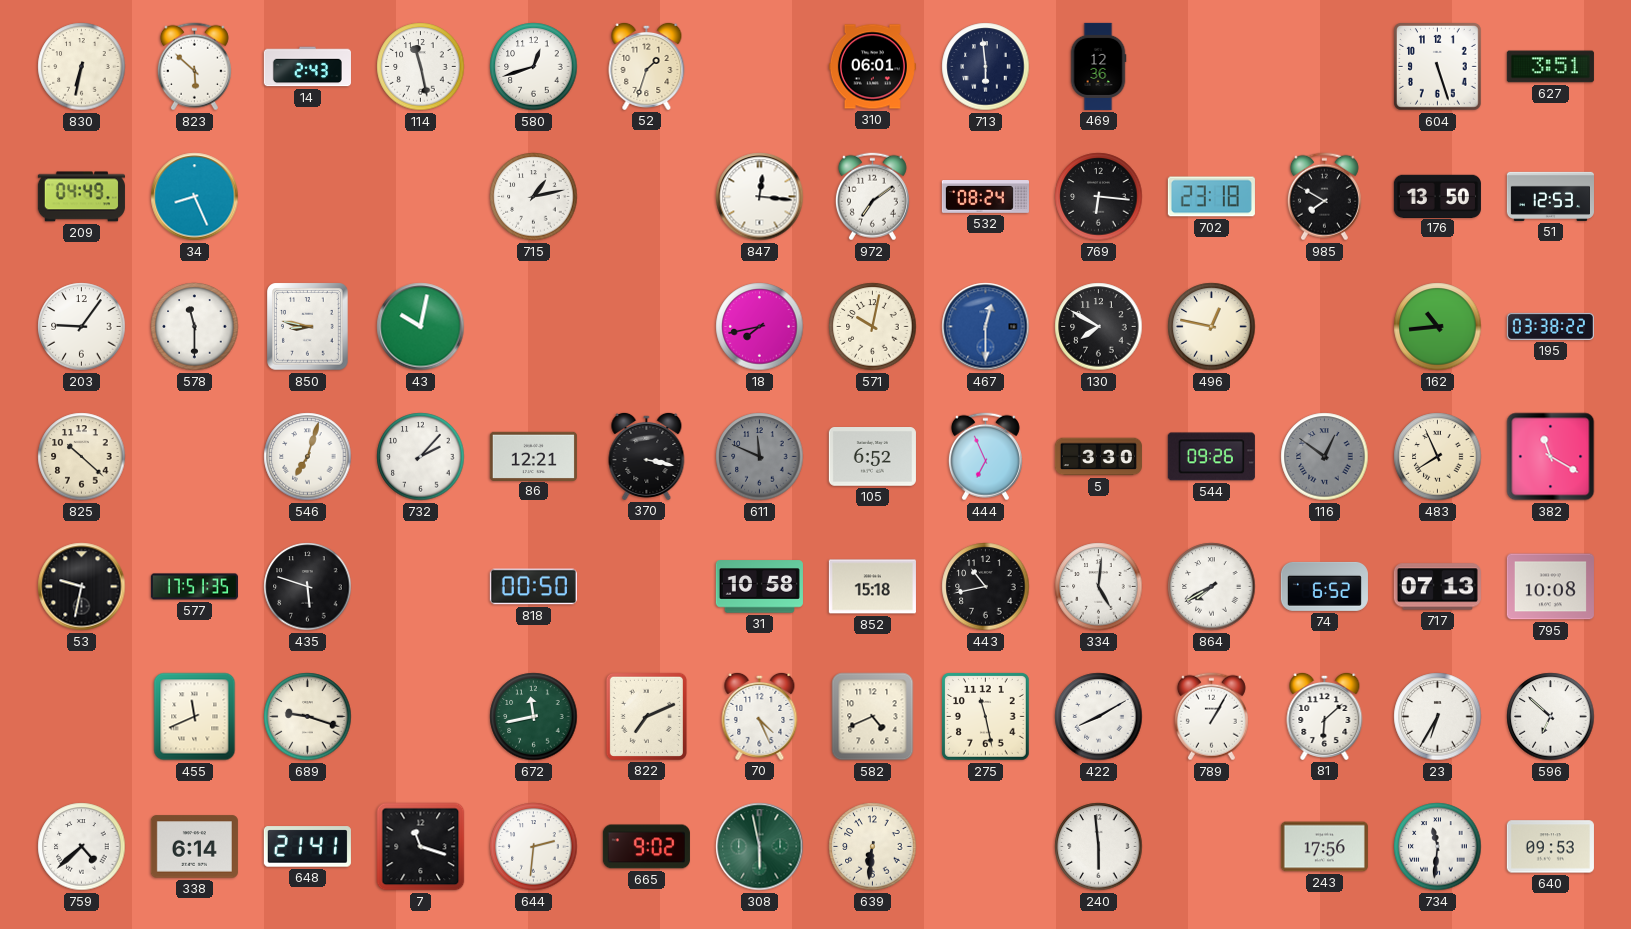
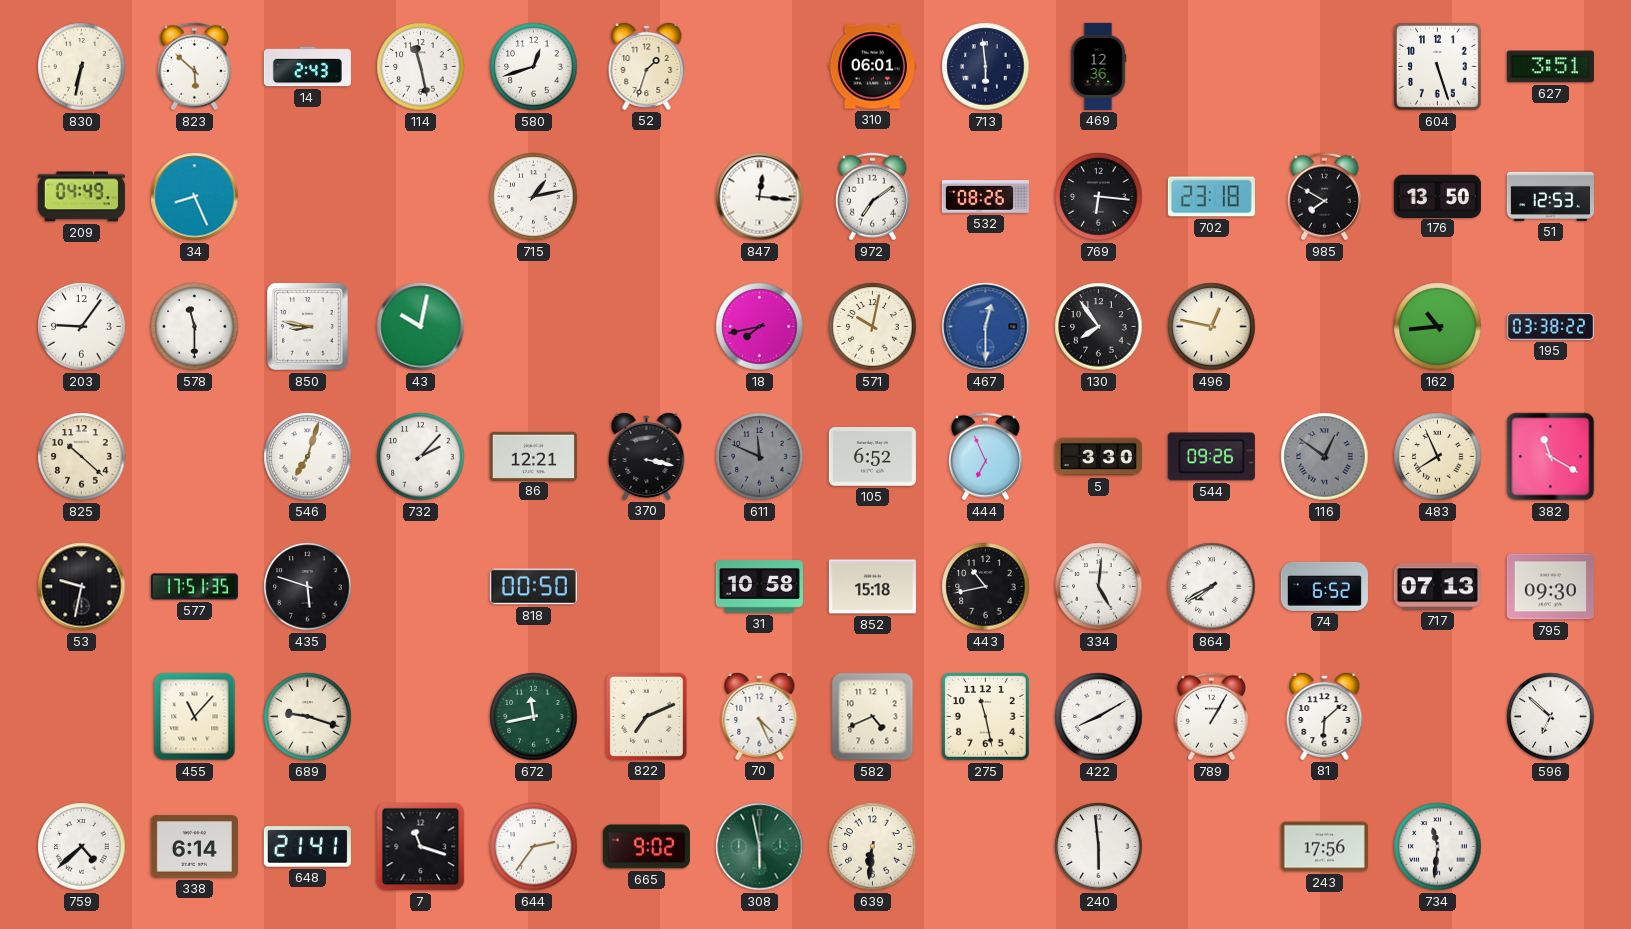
532: 08:24 -> 08:26
130: 7:50 -> 7:54
795: 10:08 -> 09:30
455: 11:41 -> 11:07
23: 6:35 -> none
644: 2:31 -> 2:36
640: 09:53 -> none
